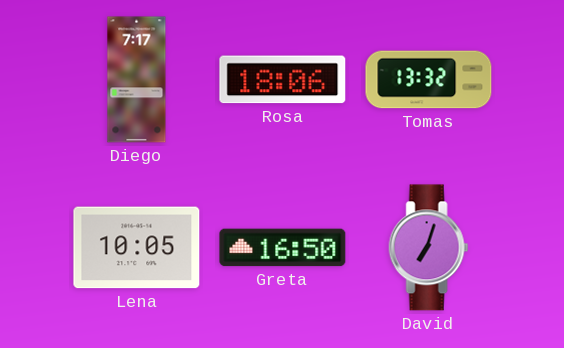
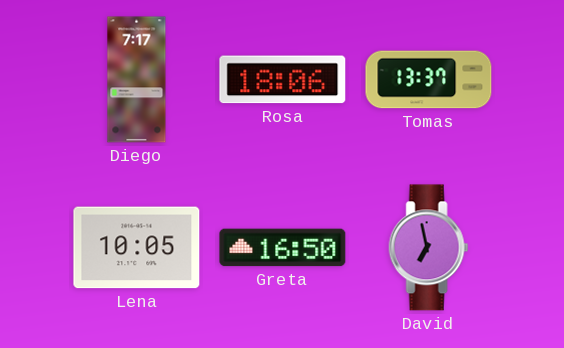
Tomas: 13:32 -> 13:37
David: 7:03 -> 6:58
